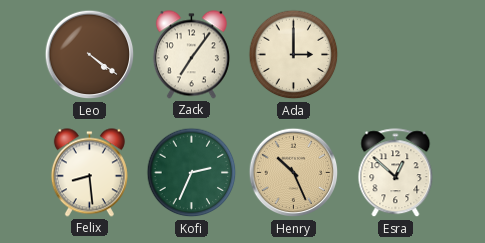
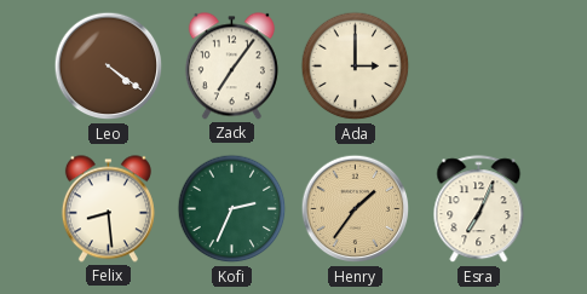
Henry: 10:26 -> 1:36
Esra: 12:52 -> 7:04
